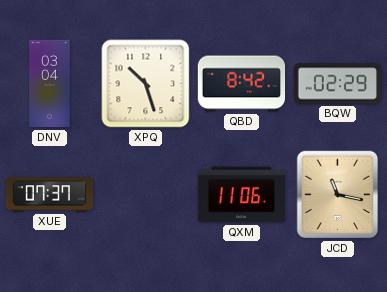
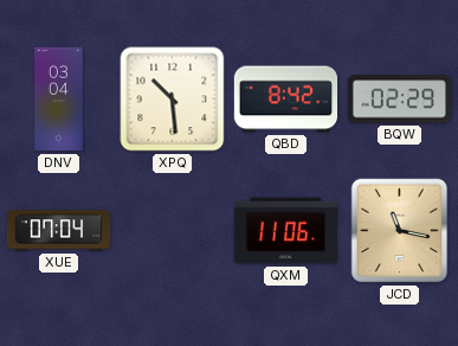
XPQ: 10:27 -> 10:29
XUE: 07:37 -> 07:04
